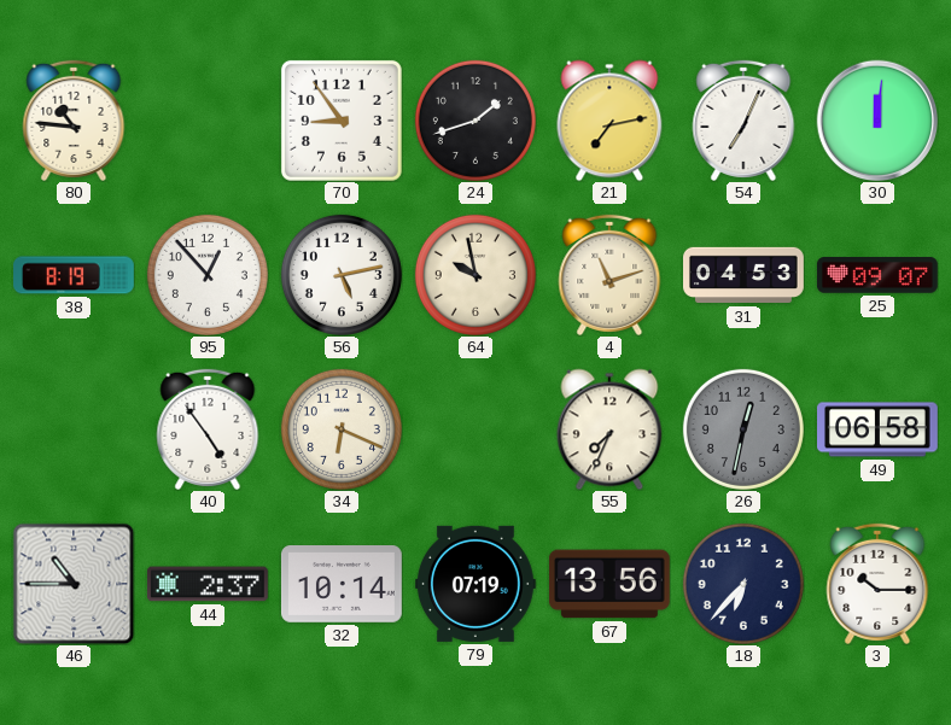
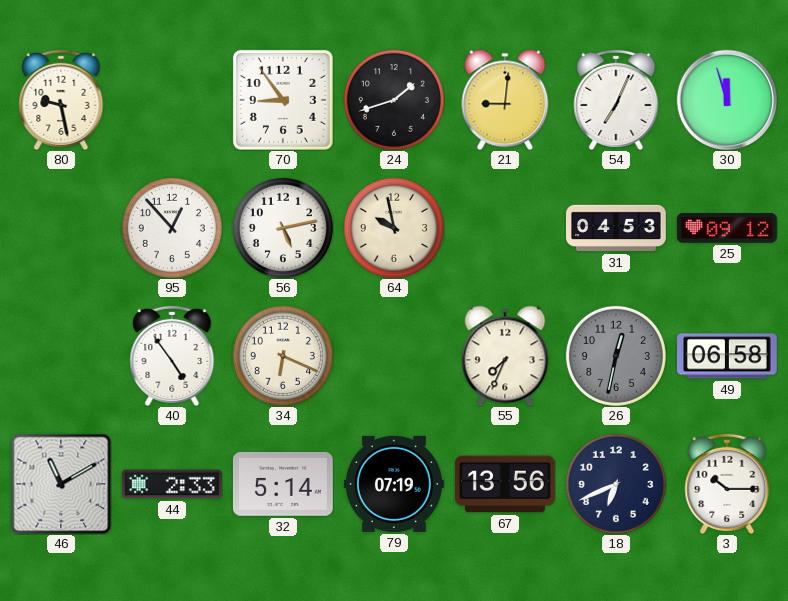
80: 10:46 -> 9:28
21: 7:13 -> 9:01
30: 12:01 -> 11:57
38: 8:19 -> none
4: 11:12 -> none
25: 09:07 -> 09:12
46: 10:45 -> 11:10
44: 2:37 -> 2:33
32: 10:14 -> 5:14
18: 6:37 -> 6:41
